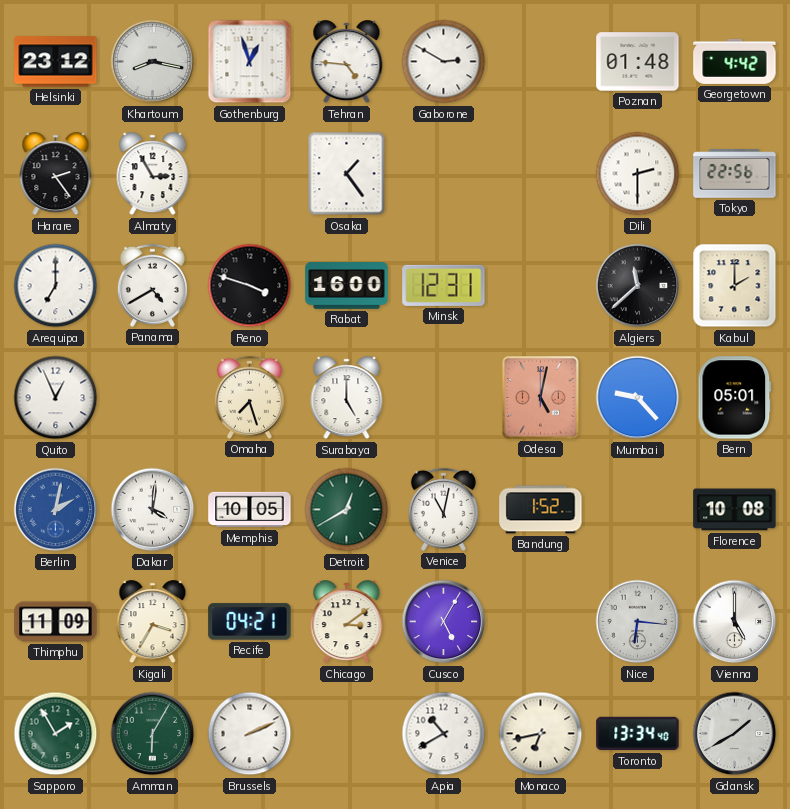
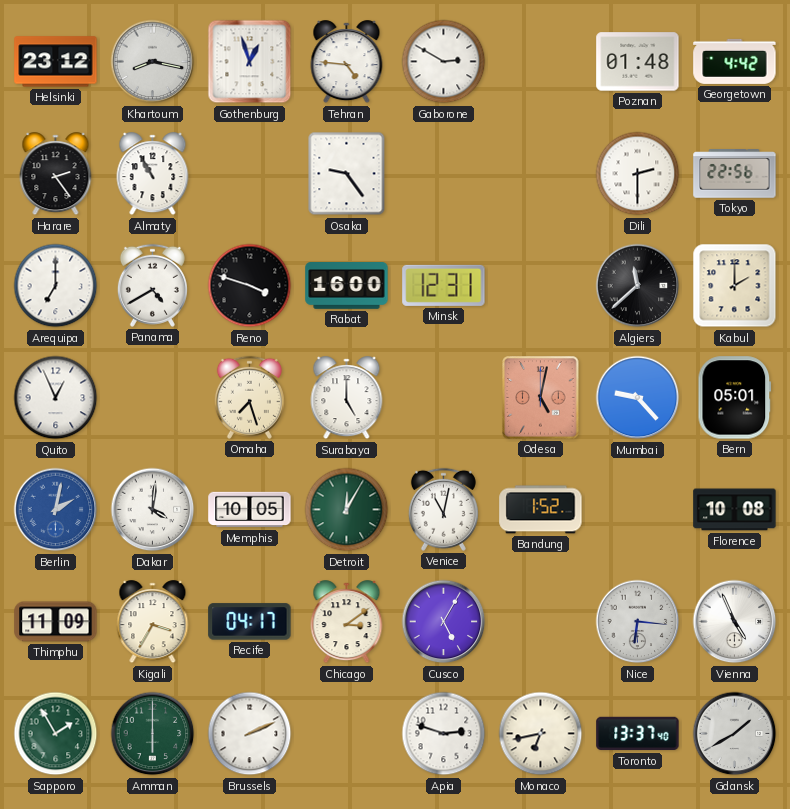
Almaty: 2:55 -> 10:55
Osaka: 1:24 -> 9:24
Detroit: 12:40 -> 12:05
Recife: 04:21 -> 04:17
Vienna: 5:00 -> 4:56
Amman: 6:05 -> 6:00
Apia: 10:40 -> 2:48
Toronto: 13:34 -> 13:37
